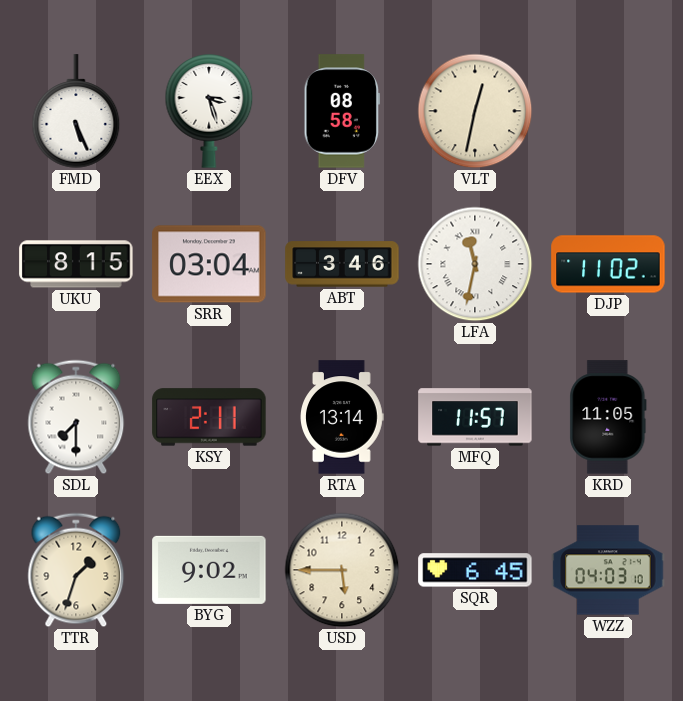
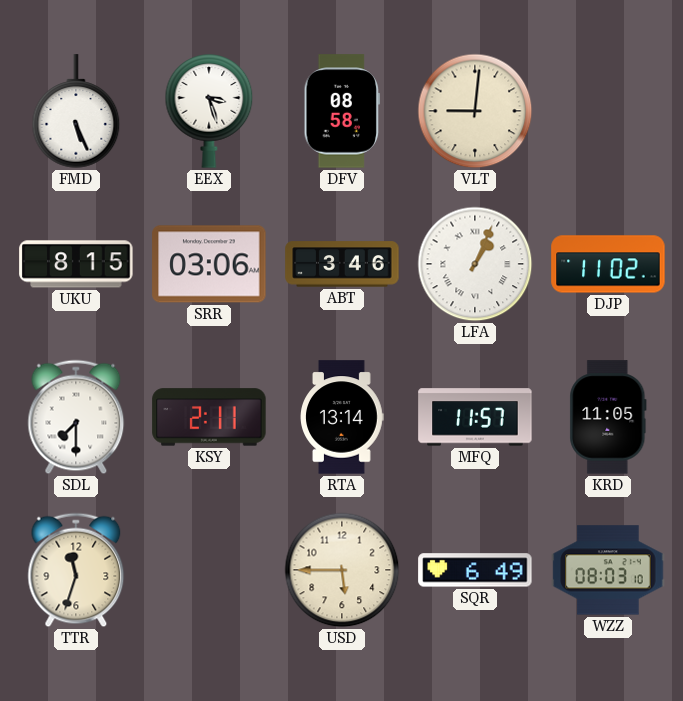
VLT: 12:32 -> 9:01
SRR: 03:04 -> 03:06
LFA: 11:32 -> 1:04
TTR: 1:33 -> 11:33
BYG: 9:02 -> none
SQR: 6:45 -> 6:49
WZZ: 04:03 -> 08:03
